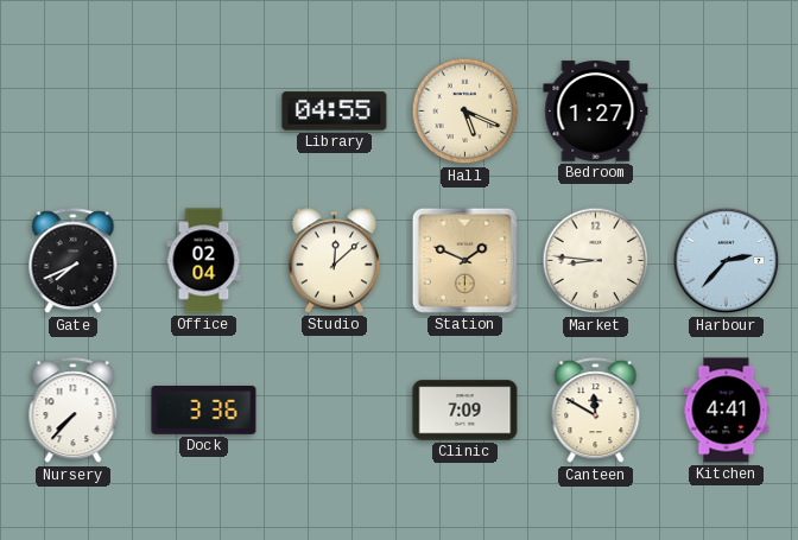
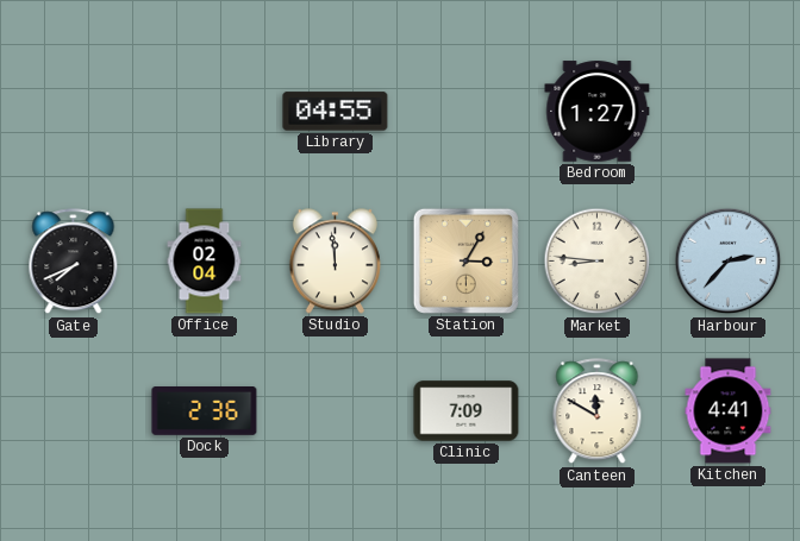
Hall: 5:19 -> none
Studio: 12:08 -> 11:59
Station: 1:49 -> 3:05
Nursery: 7:37 -> none
Dock: 3:36 -> 2:36
